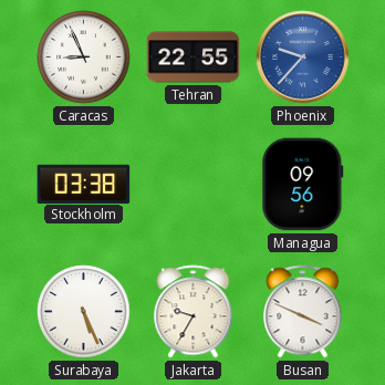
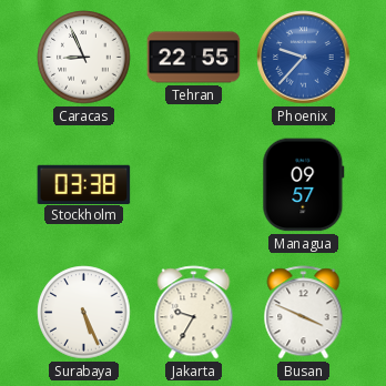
Managua: 09:56 -> 09:57
